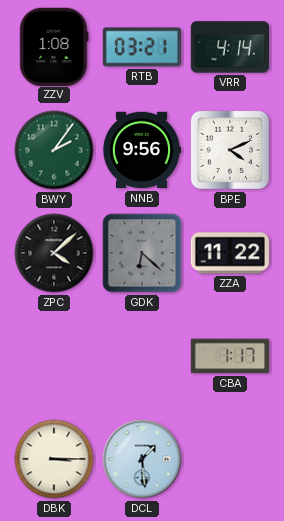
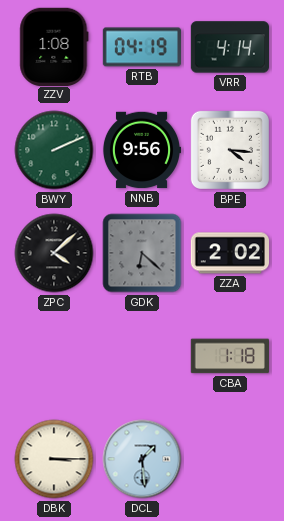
RTB: 03:21 -> 04:19
BWY: 2:06 -> 2:11
BPE: 4:11 -> 4:16
ZZA: 11:22 -> 2:02
CBA: 1:17 -> 1:18
